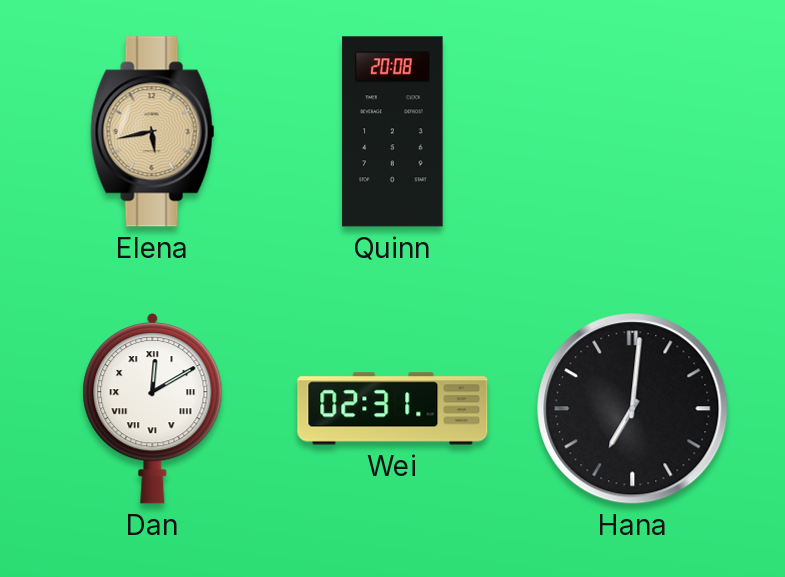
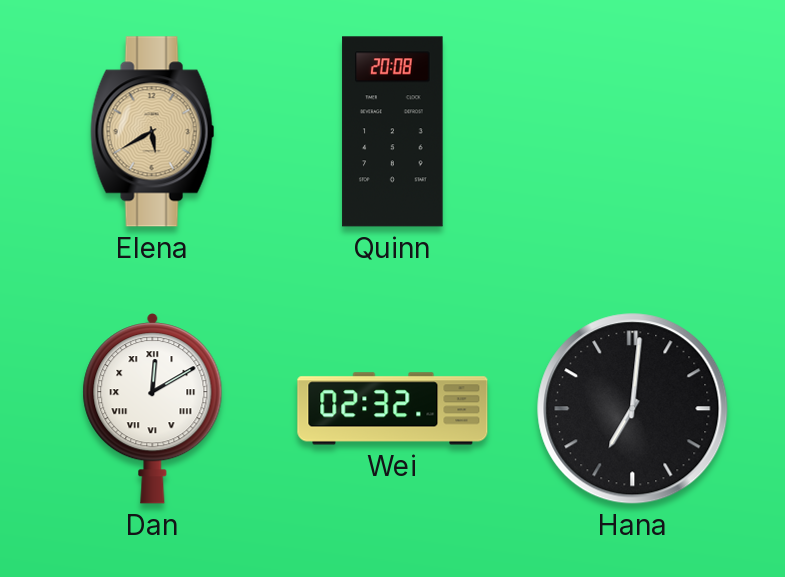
Elena: 5:43 -> 5:40
Wei: 02:31 -> 02:32
